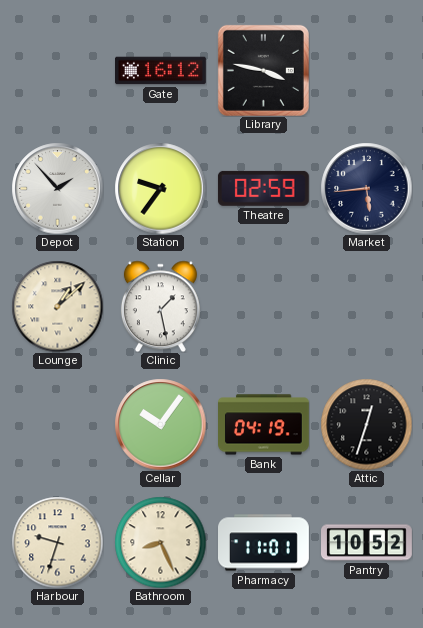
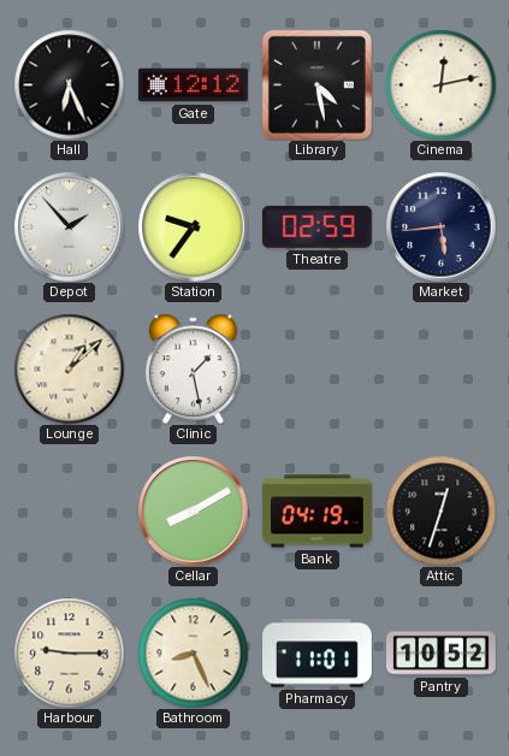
Hall: none -> 6:26
Gate: 16:12 -> 12:12
Library: 3:47 -> 4:28
Cinema: none -> 12:13
Cellar: 10:06 -> 8:10
Harbour: 9:33 -> 9:15
